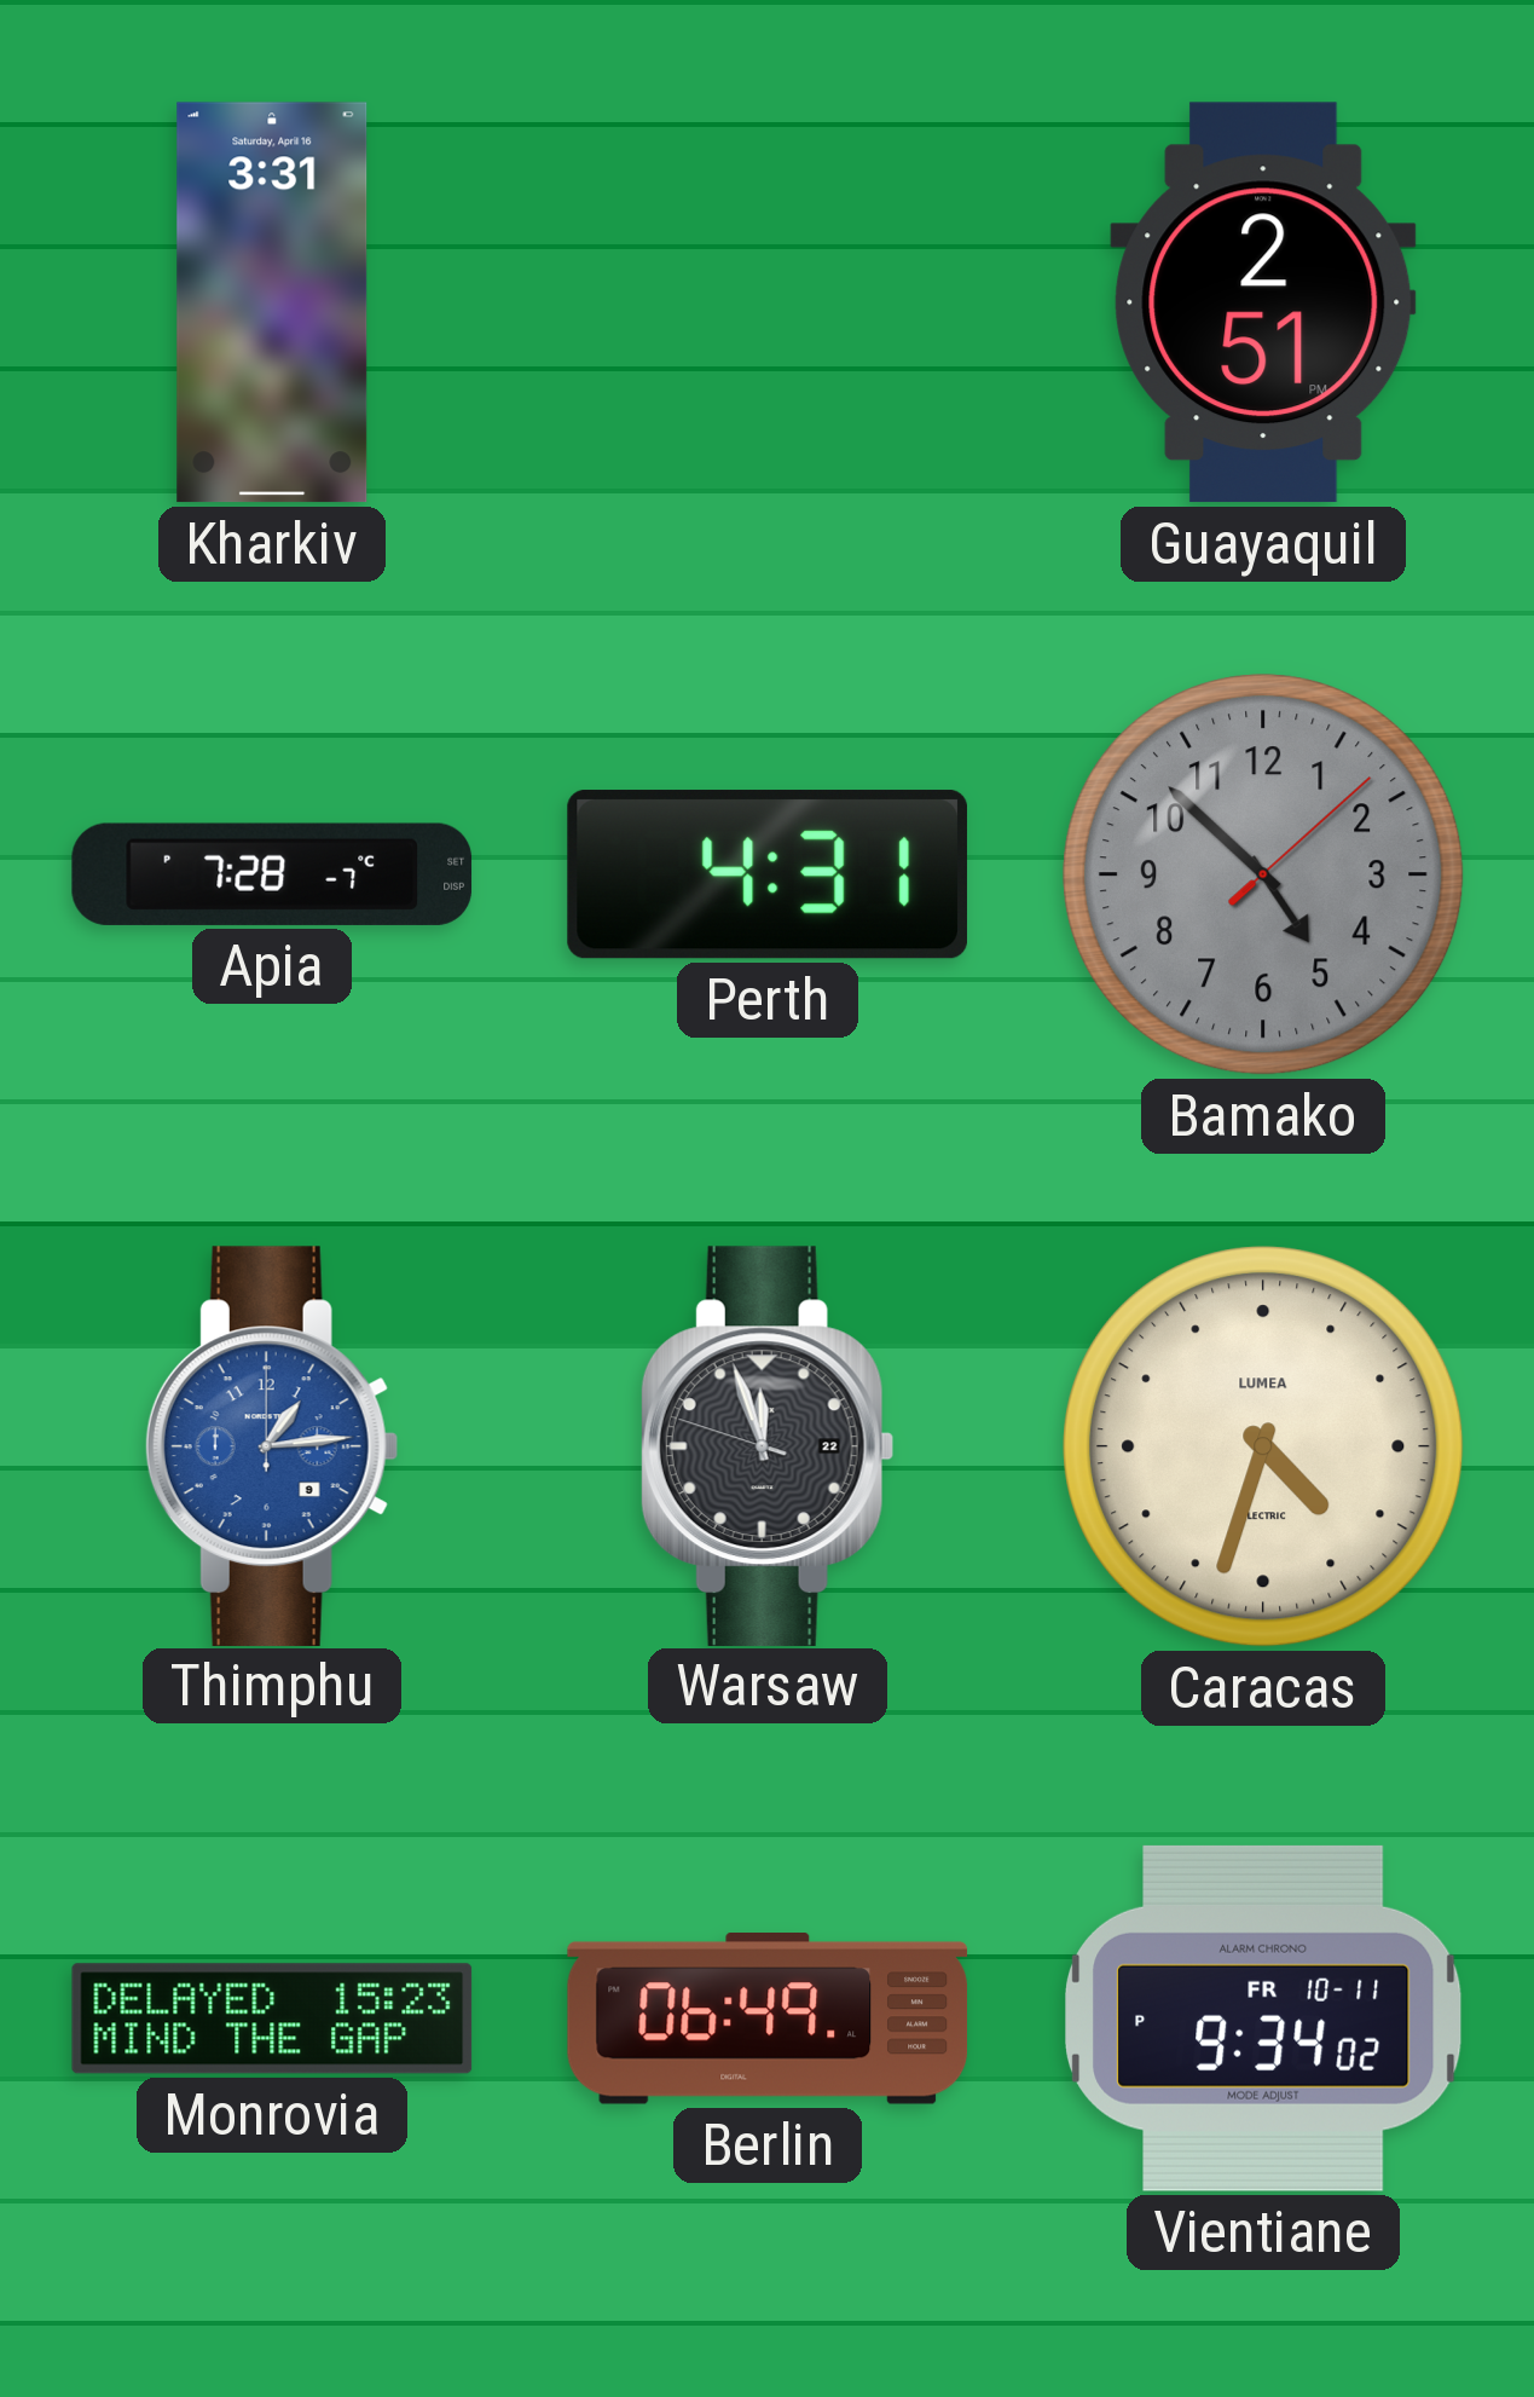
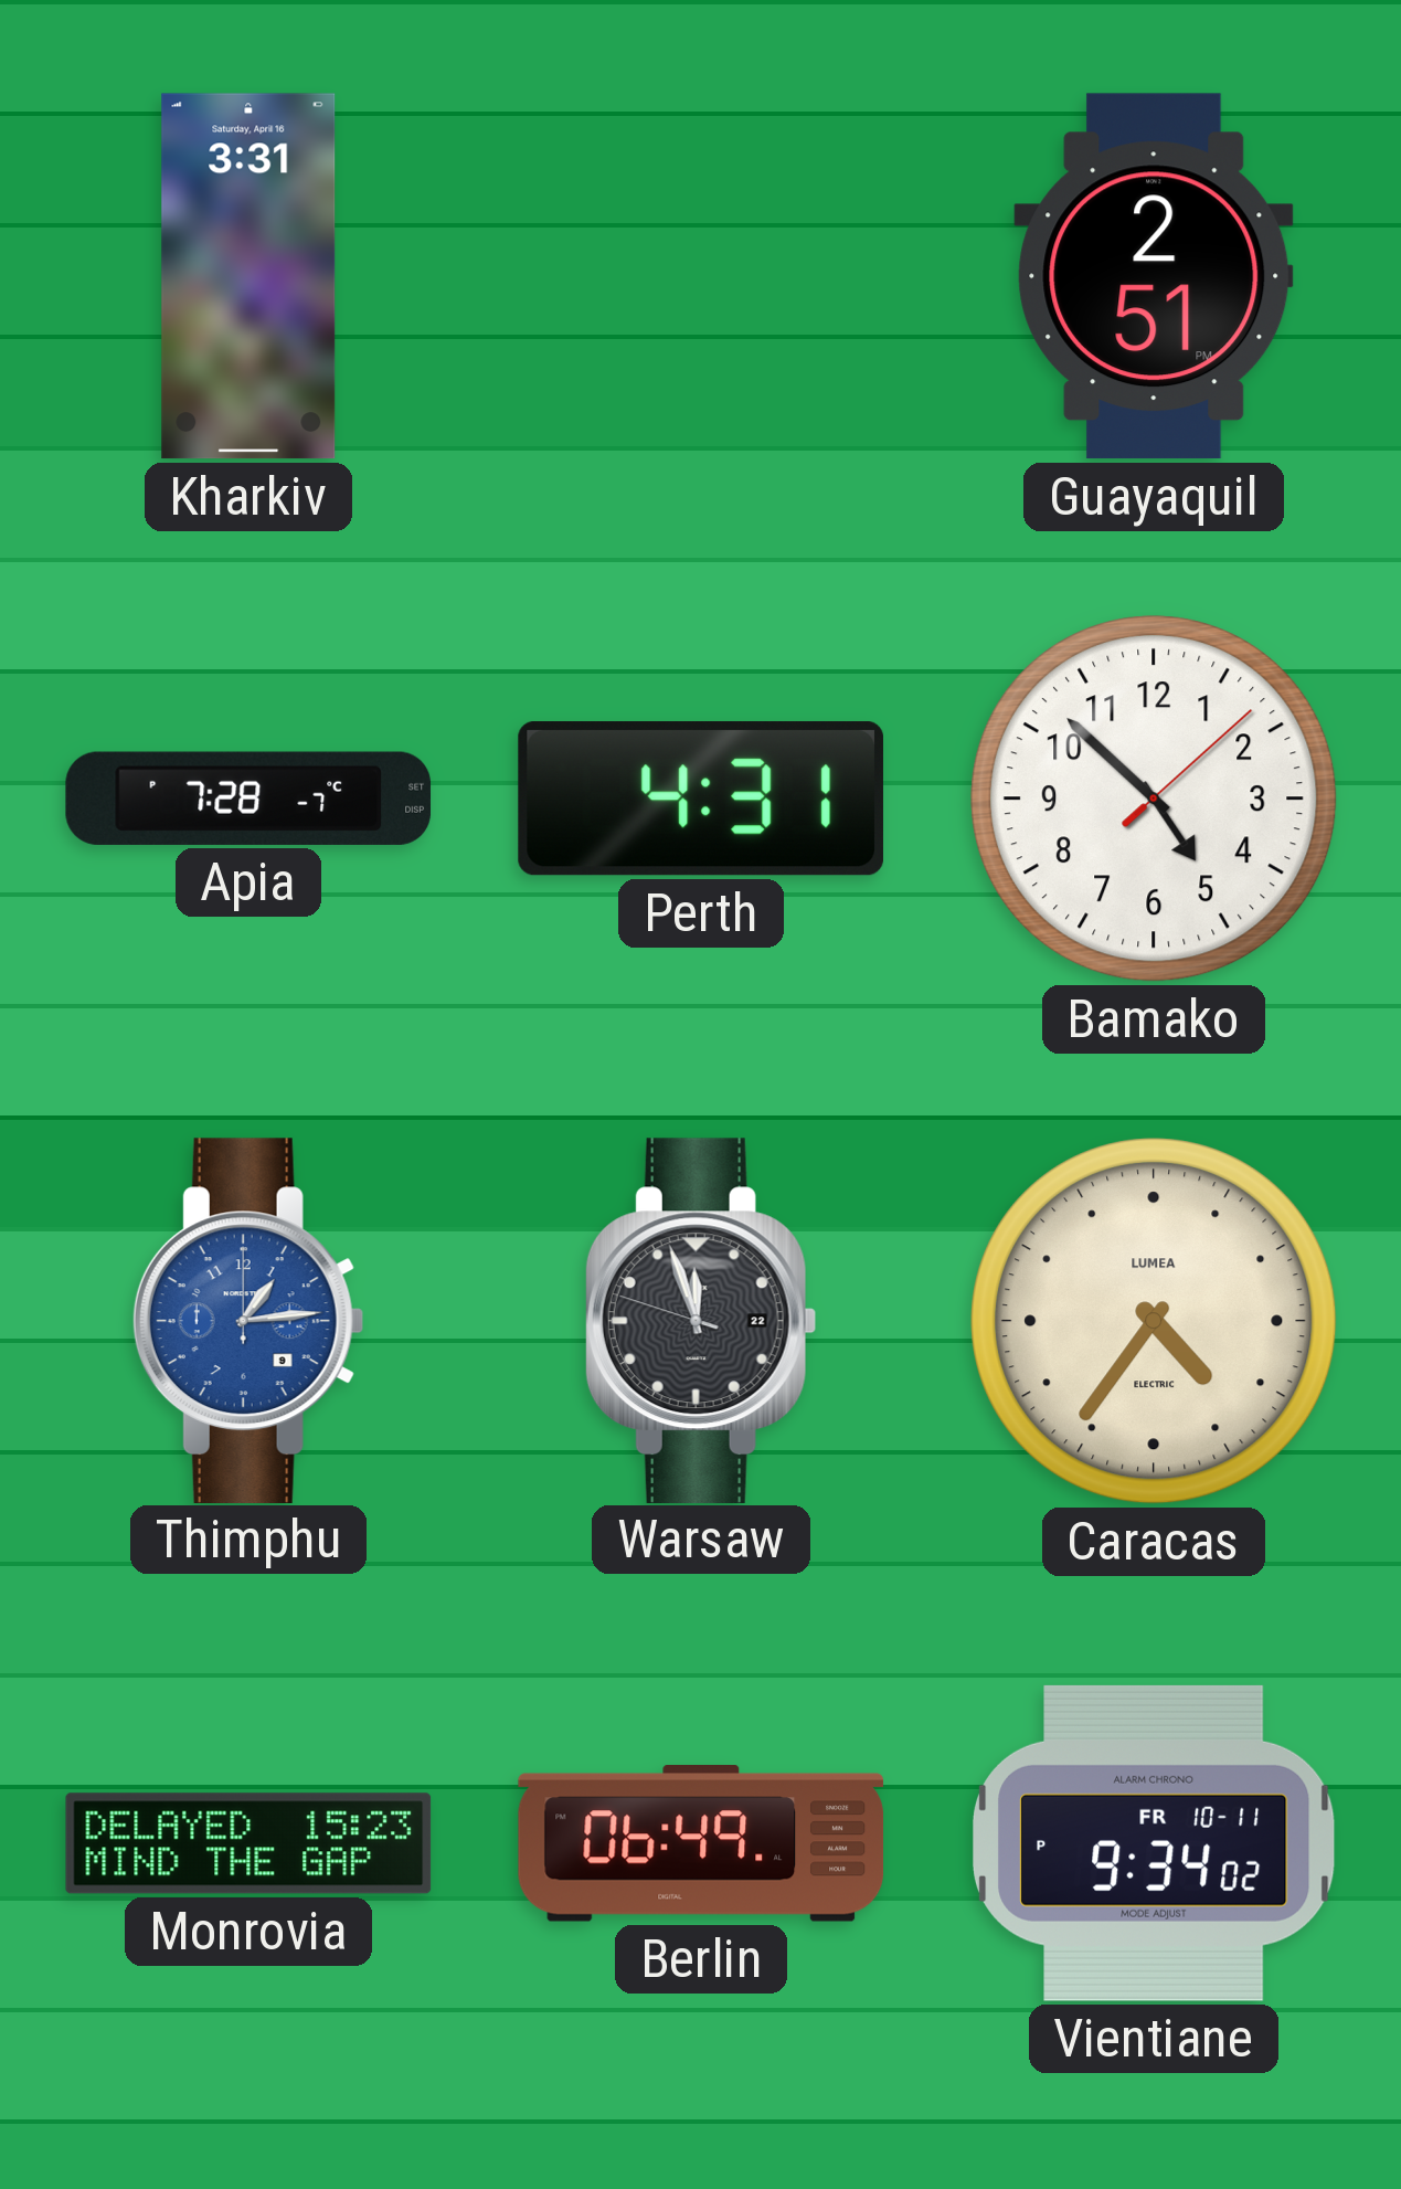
Bamako dial: grey -> white
Caracas: 4:33 -> 4:36
